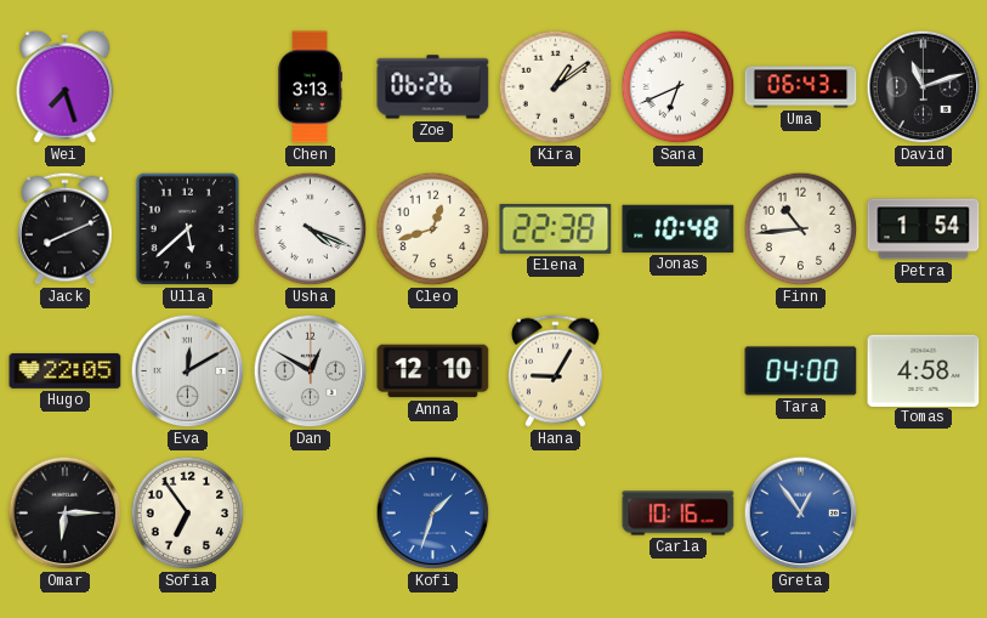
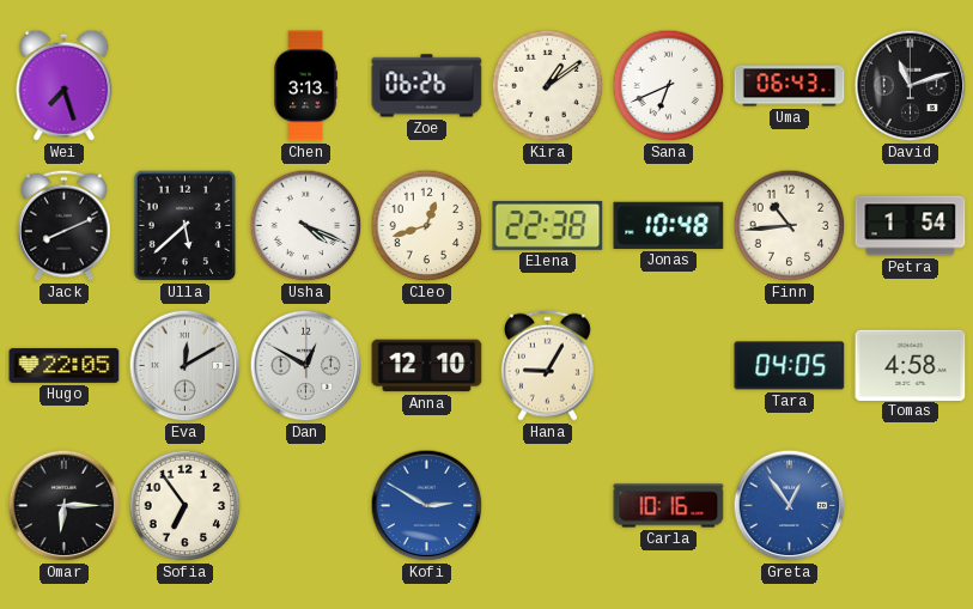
Tara: 04:00 -> 04:05
Kofi: 1:33 -> 2:50
